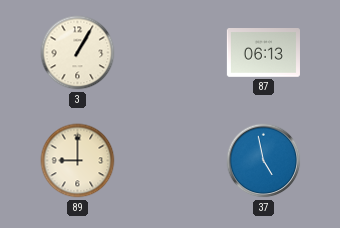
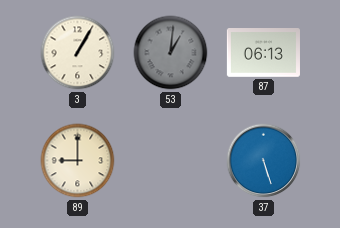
53: none -> 1:01
37: 4:58 -> 5:27
